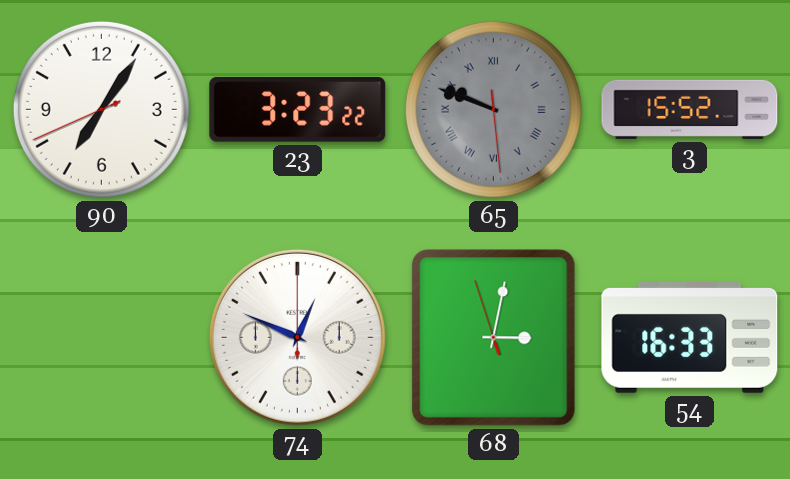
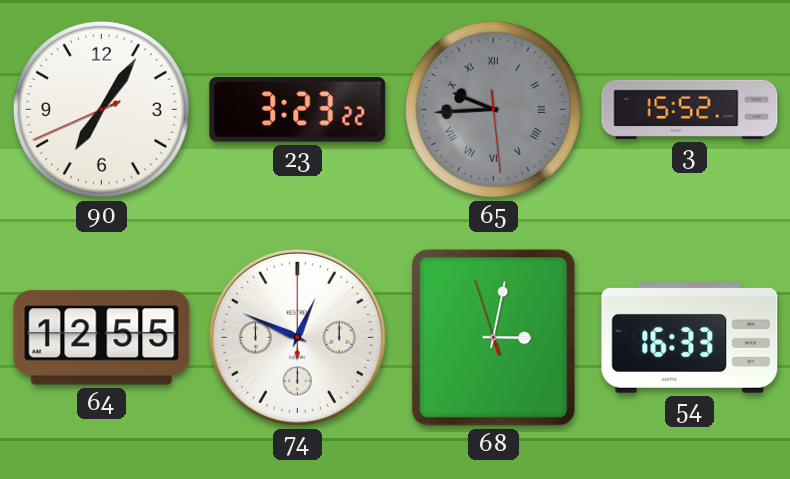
65: 9:48 -> 9:44
64: none -> 12:55
